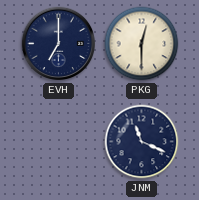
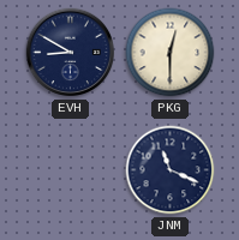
EVH: 7:00 -> 8:50
